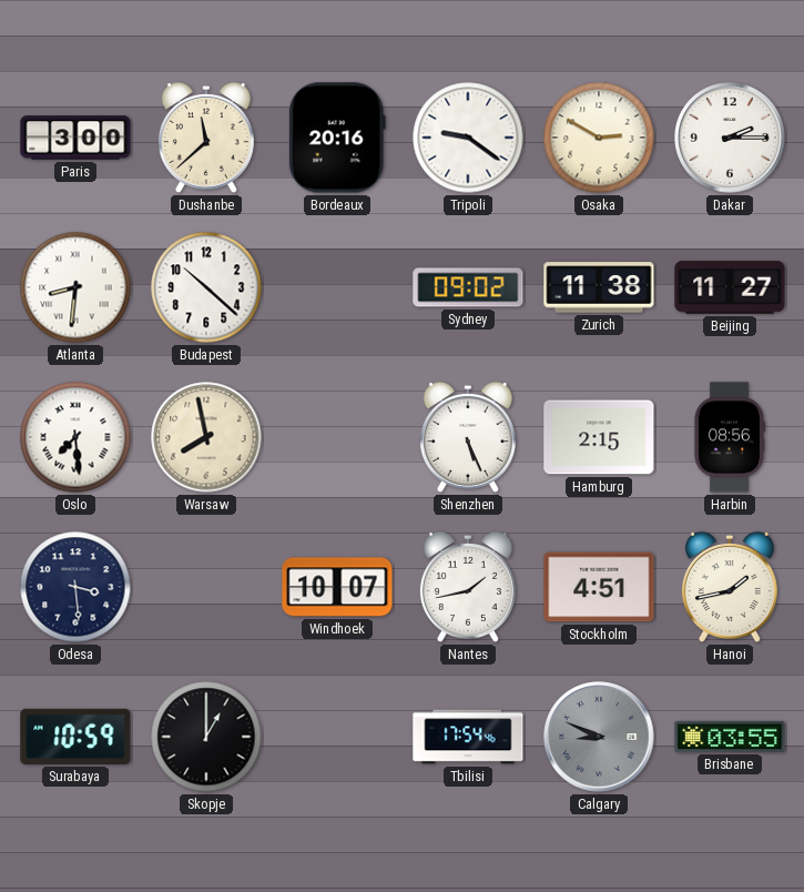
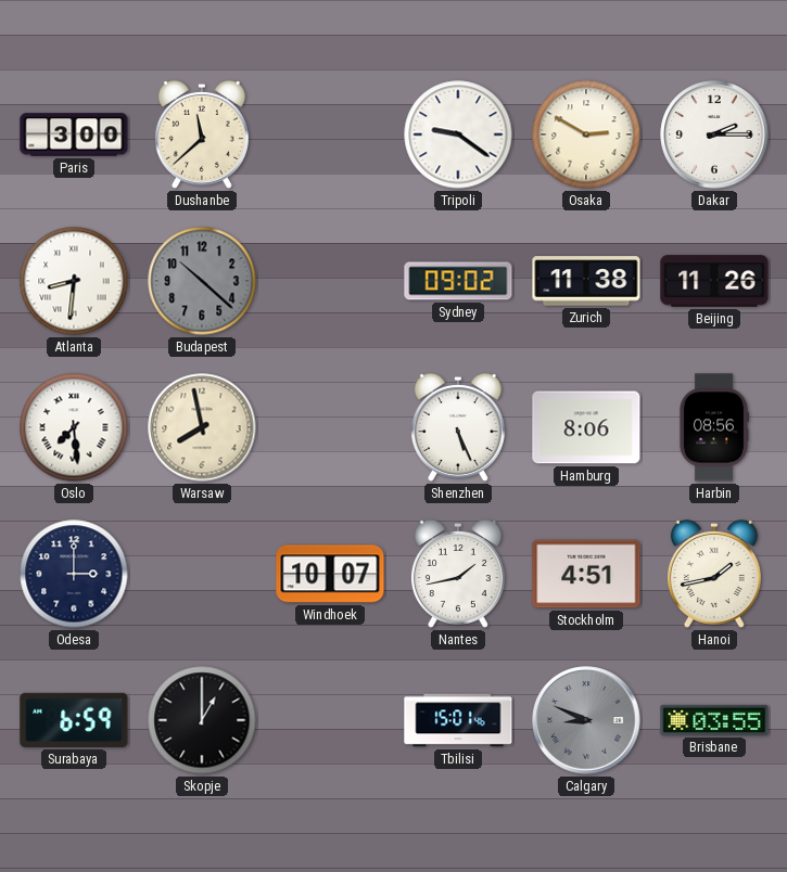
Bordeaux: 20:16 -> none
Budapest dial: white -> grey
Beijing: 11:27 -> 11:26
Hamburg: 2:15 -> 8:06
Odesa: 3:29 -> 3:00
Surabaya: 10:59 -> 6:59
Tbilisi: 17:54 -> 15:01
